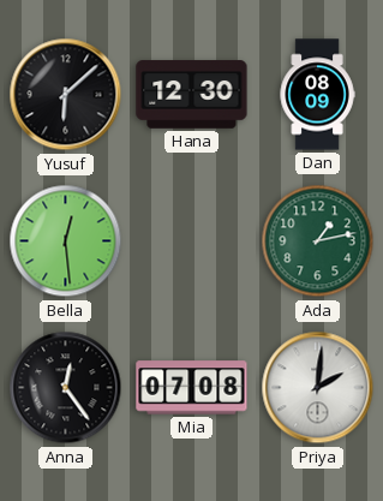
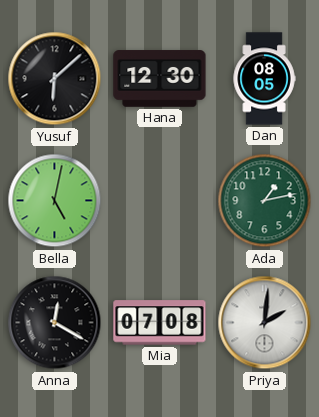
Dan: 08:09 -> 08:05
Bella: 12:29 -> 5:02
Anna: 12:24 -> 12:20
